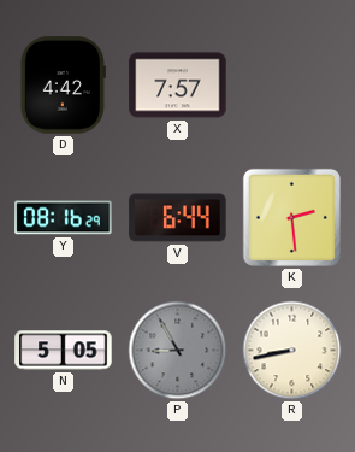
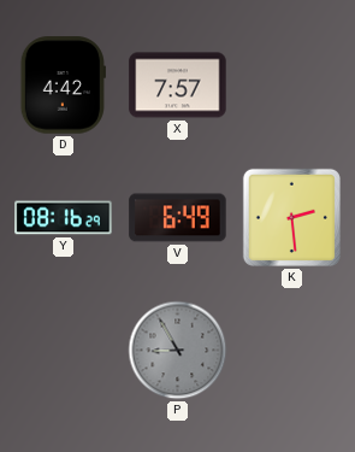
V: 6:44 -> 6:49
N: 5:05 -> none
R: 8:43 -> none
